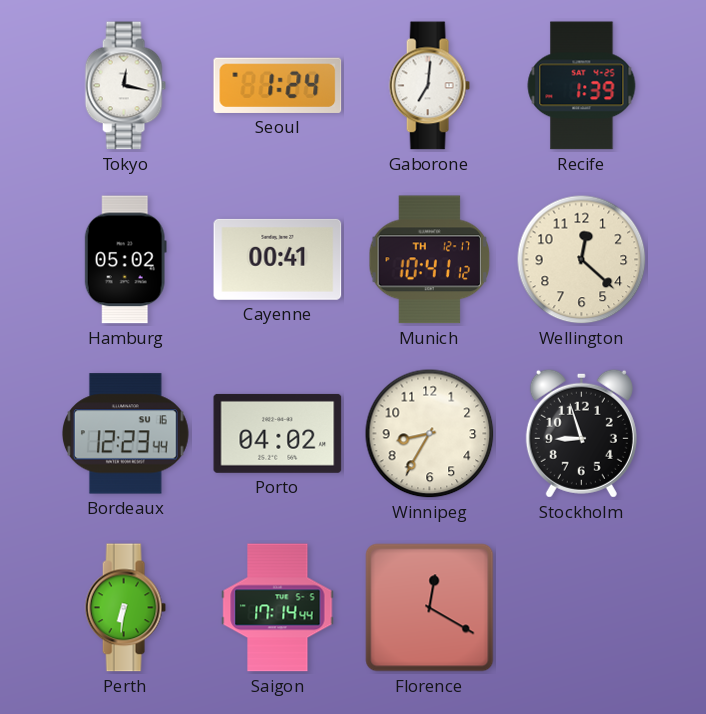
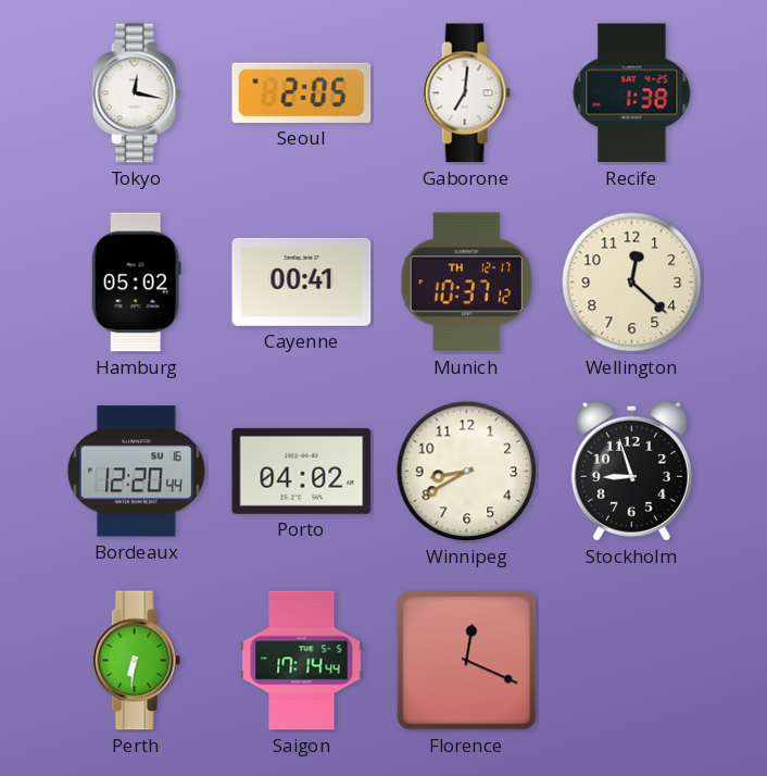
Seoul: 1:24 -> 2:05
Recife: 1:39 -> 1:38
Munich: 10:41 -> 10:37
Bordeaux: 12:23 -> 12:20
Winnipeg: 8:35 -> 8:40
Florence: 12:20 -> 12:19
